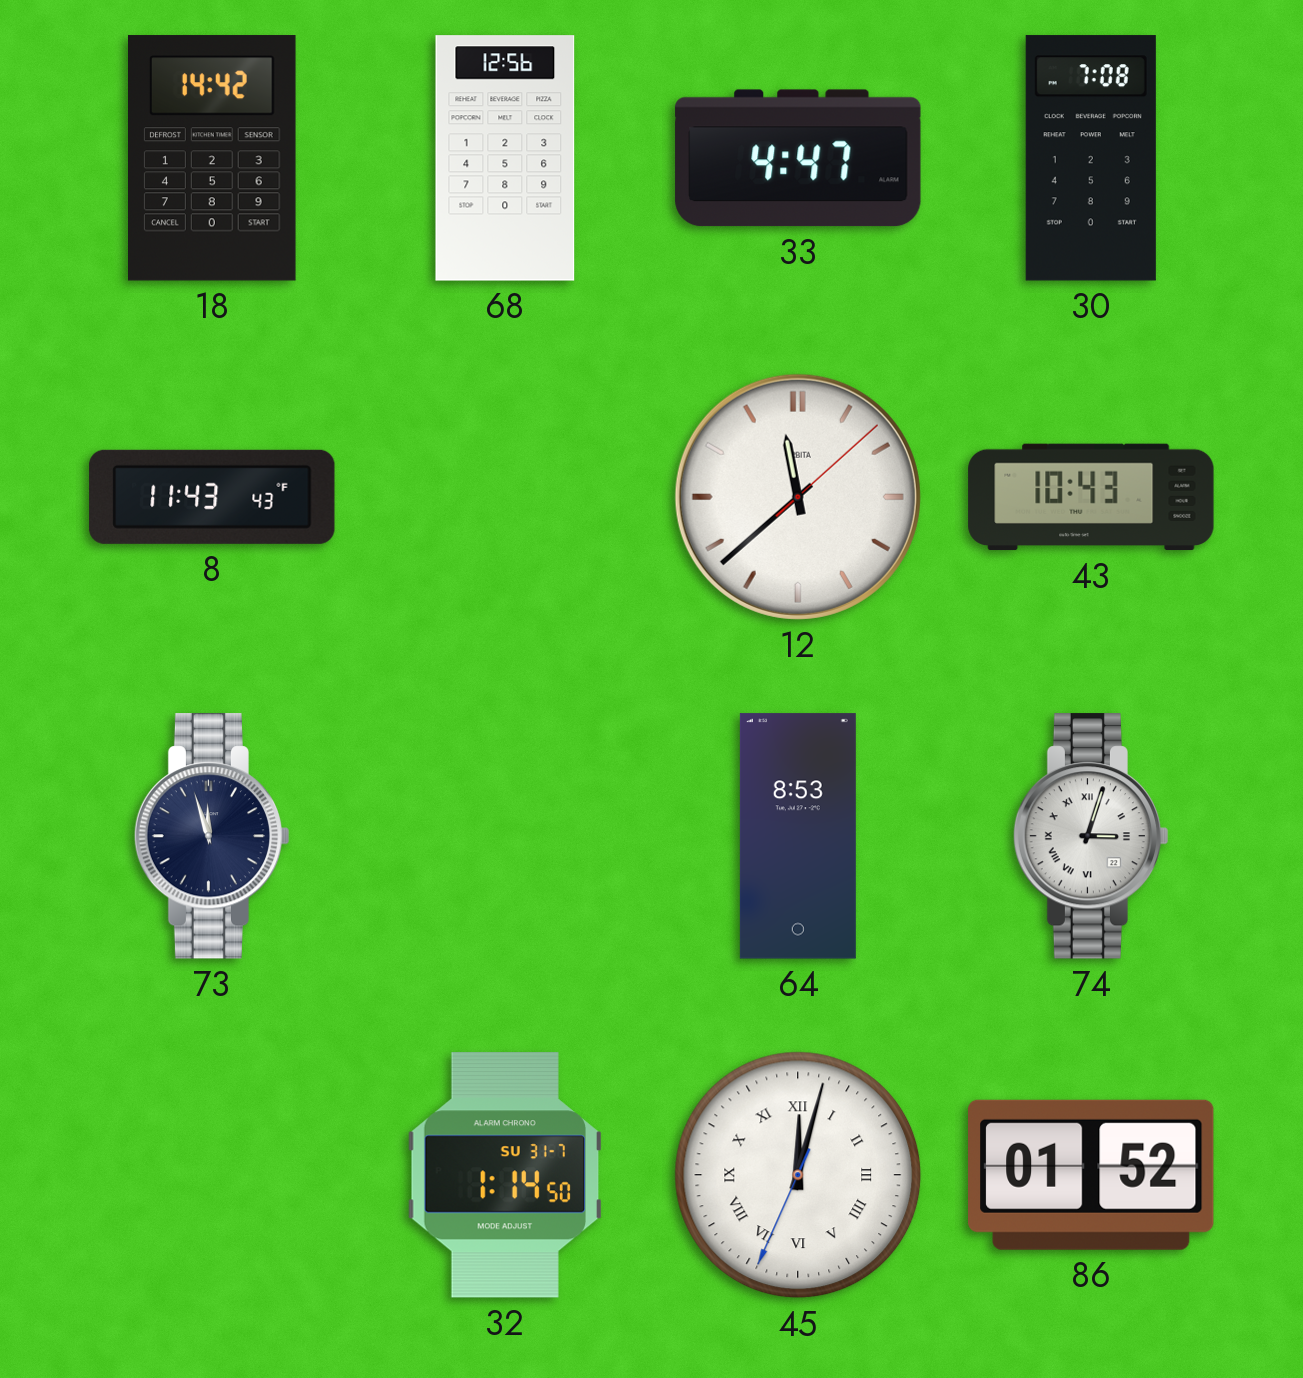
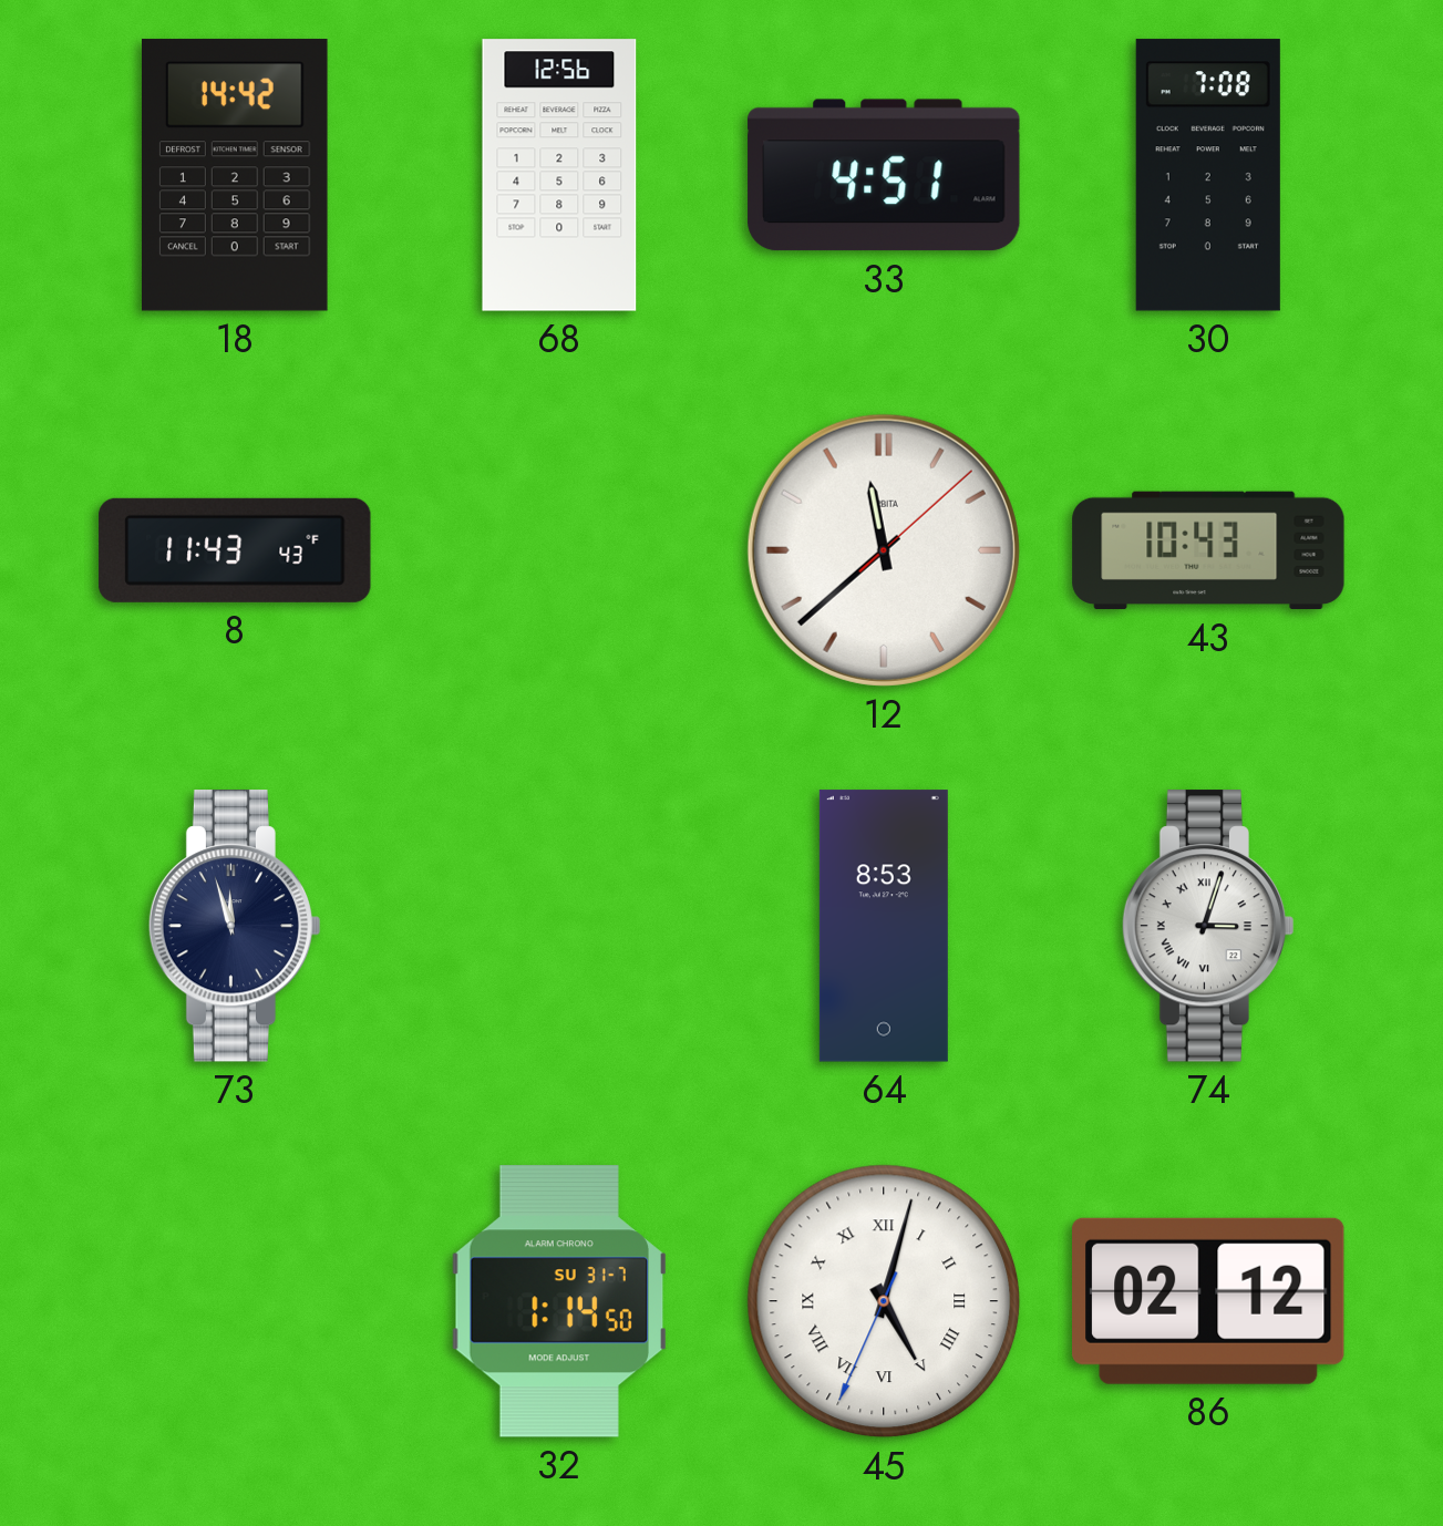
33: 4:47 -> 4:51
45: 12:02 -> 5:02
86: 01:52 -> 02:12
